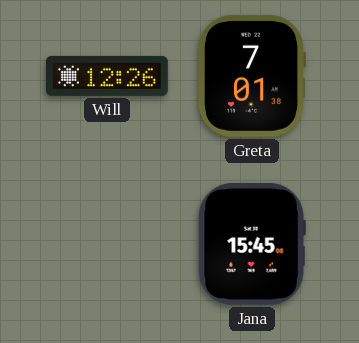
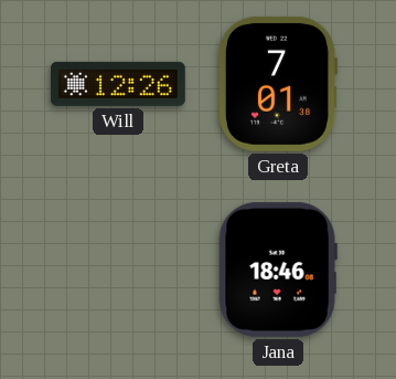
Jana: 15:45 -> 18:46
